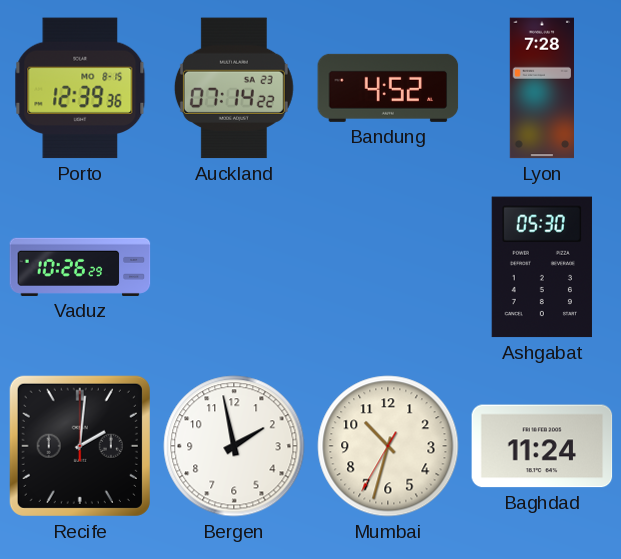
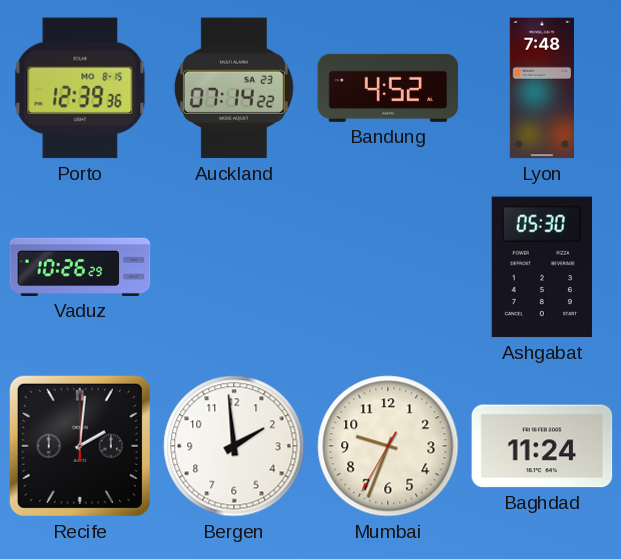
Lyon: 7:28 -> 7:48
Bergen: 1:58 -> 1:59
Mumbai: 10:32 -> 9:33
